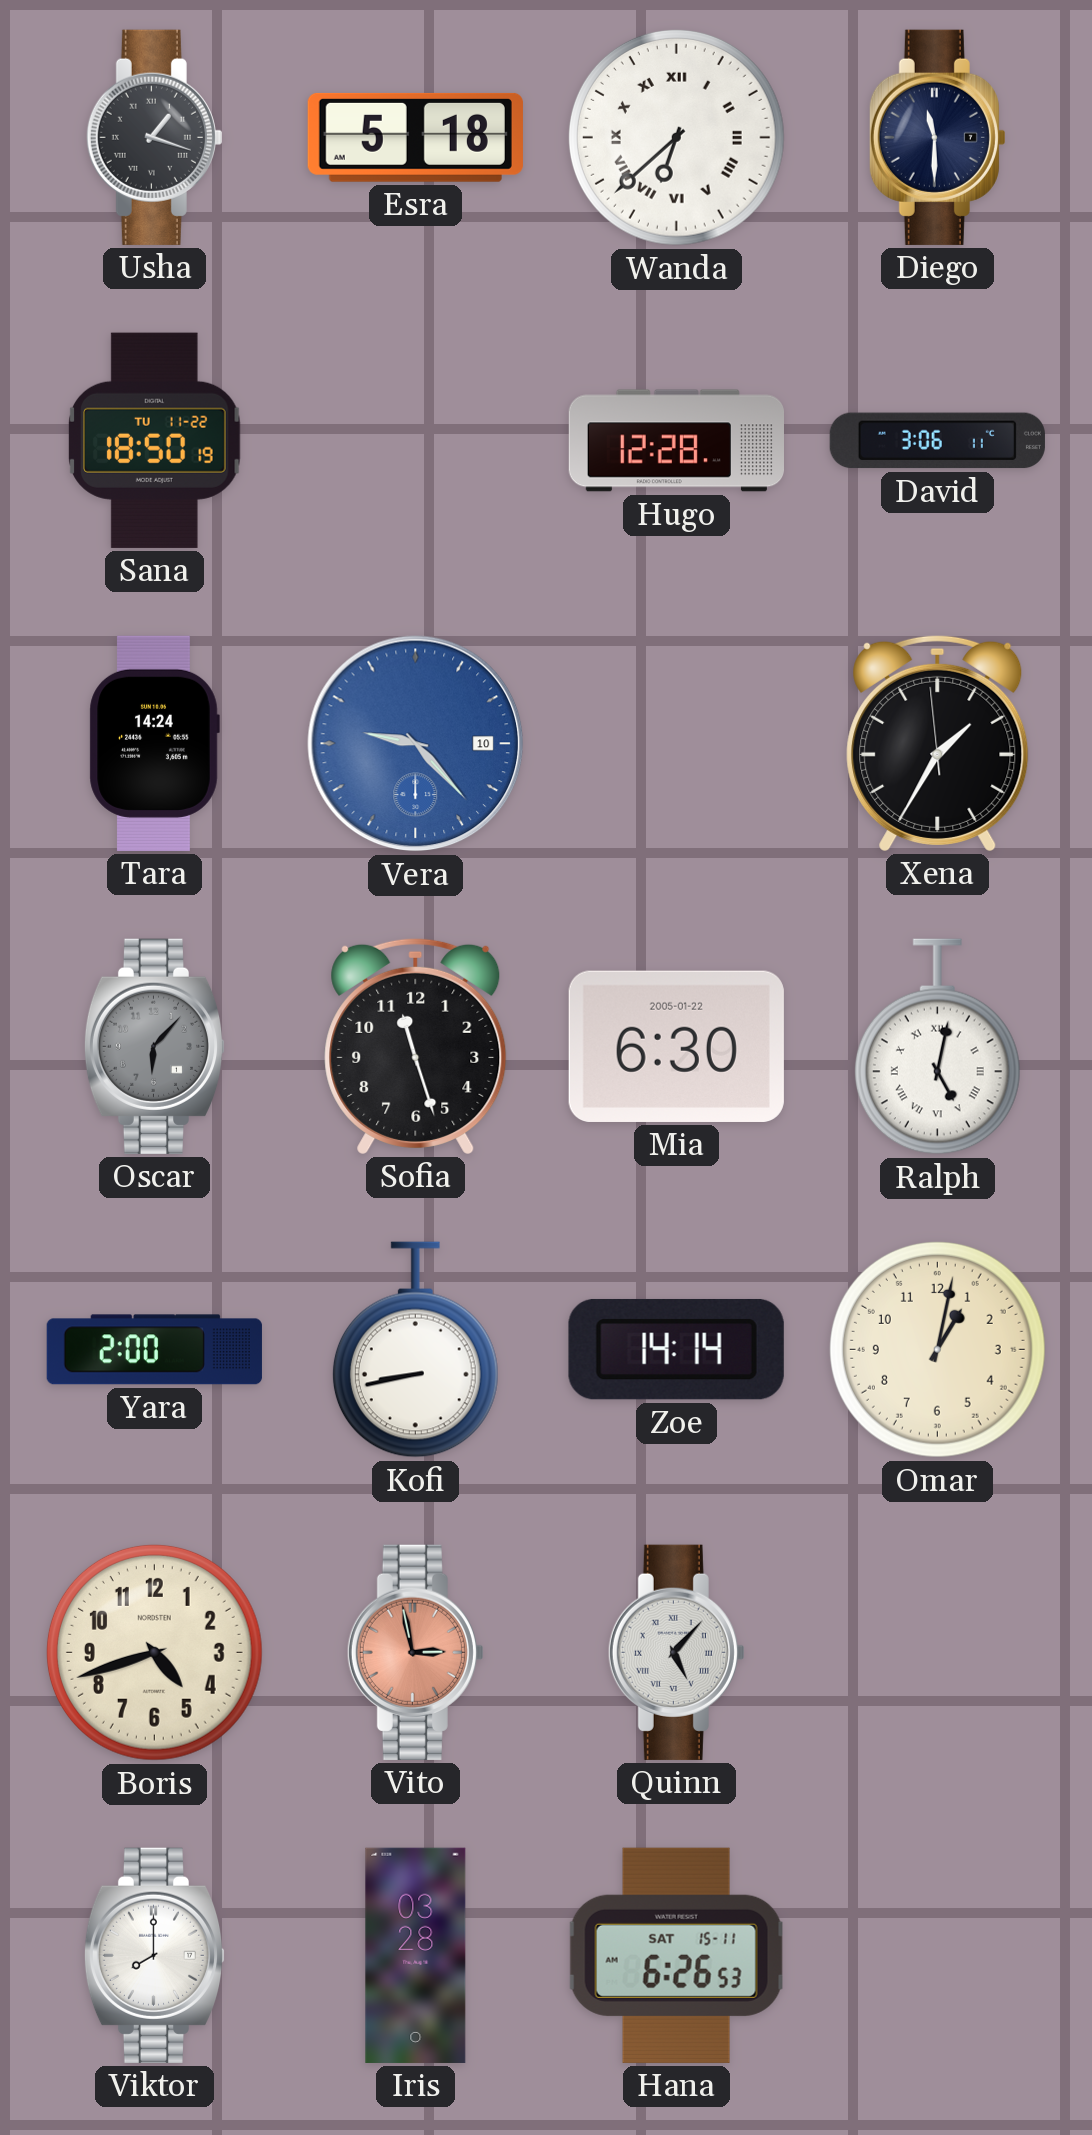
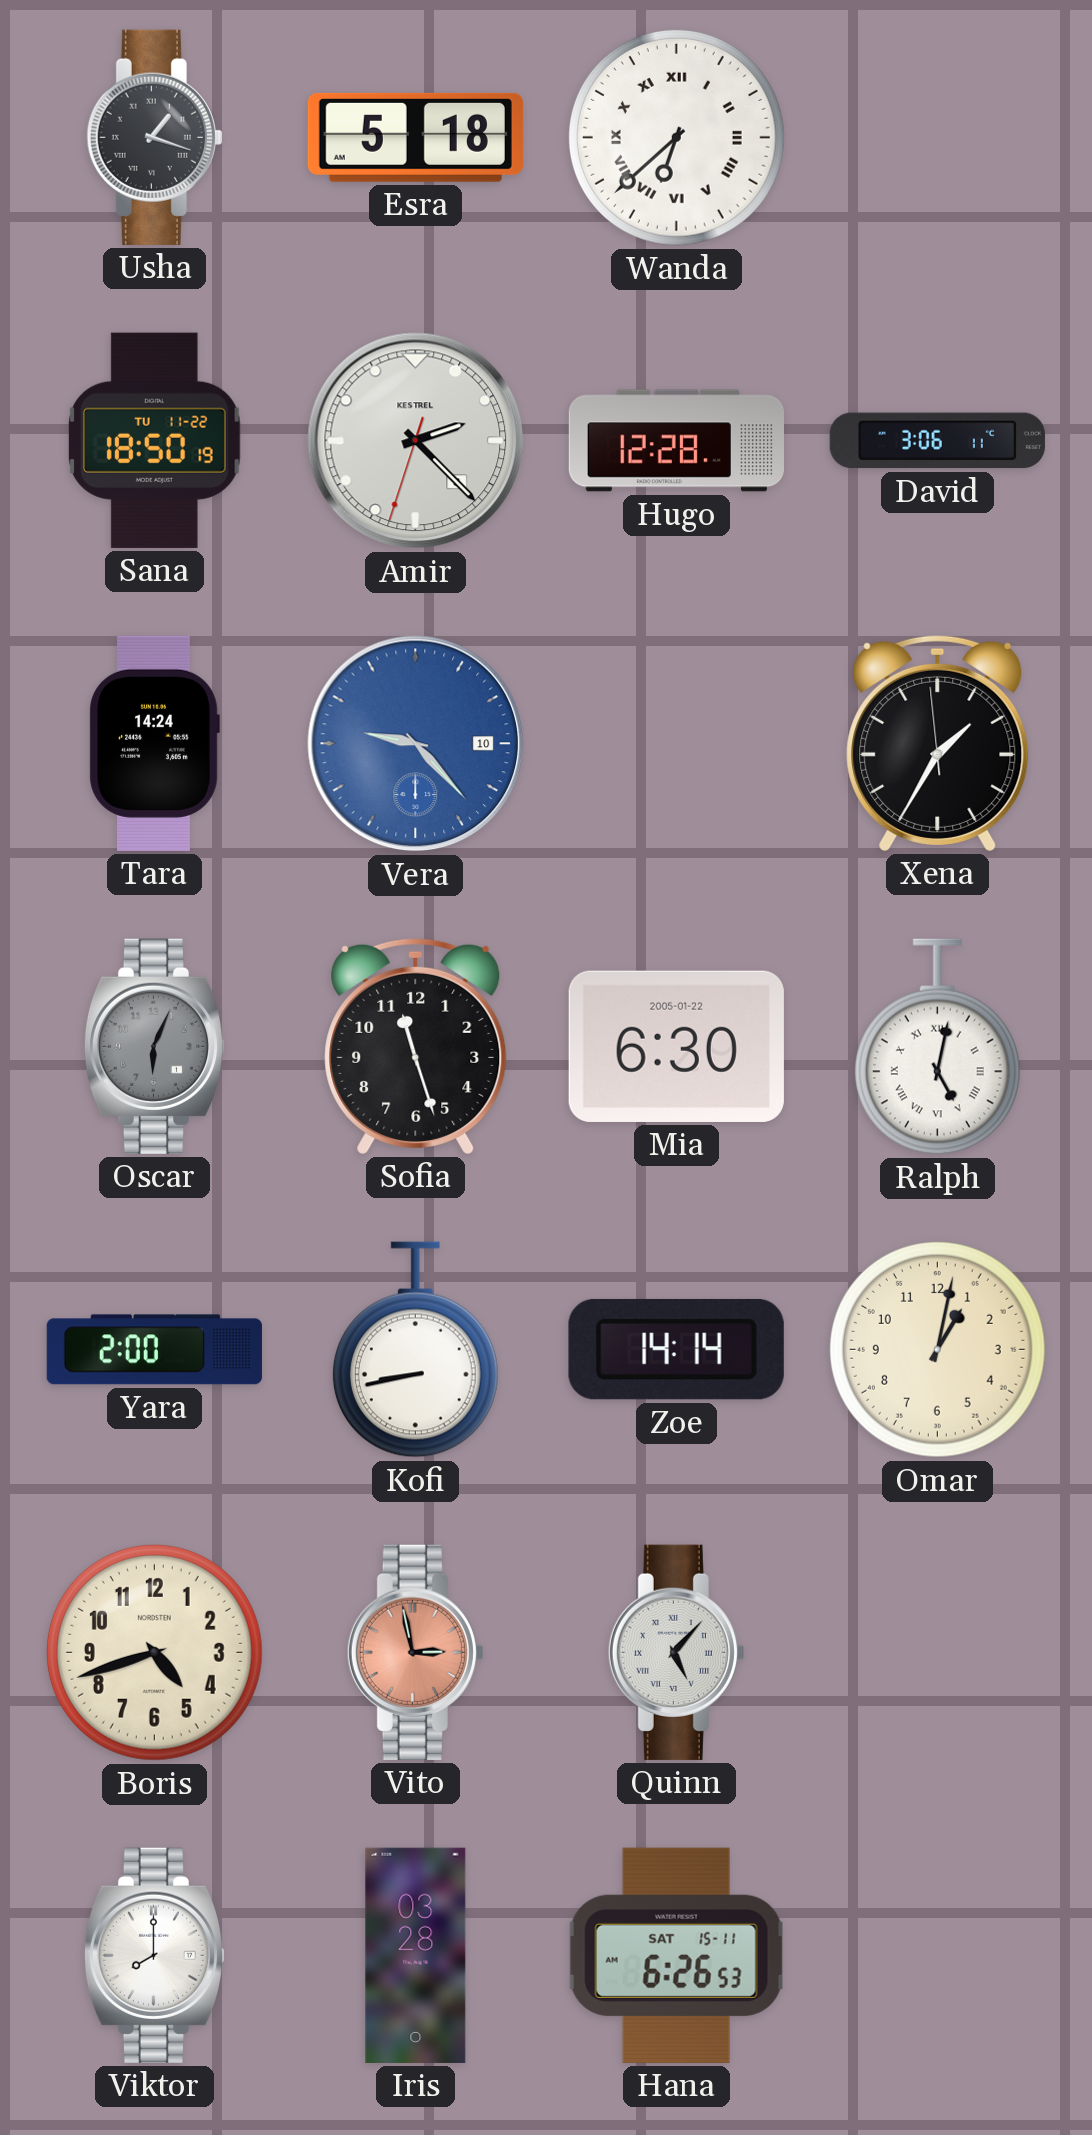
Diego: 11:30 -> none
Amir: none -> 2:22
Oscar: 6:07 -> 6:04
